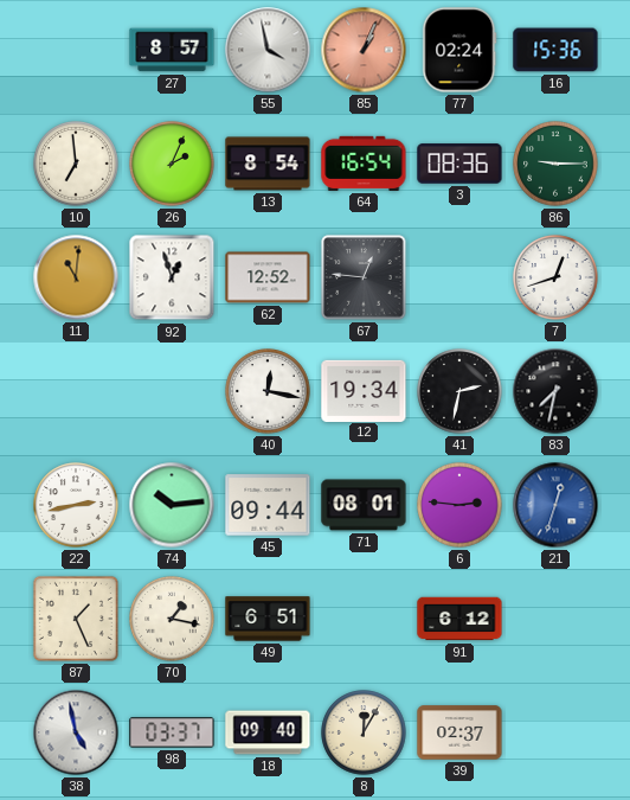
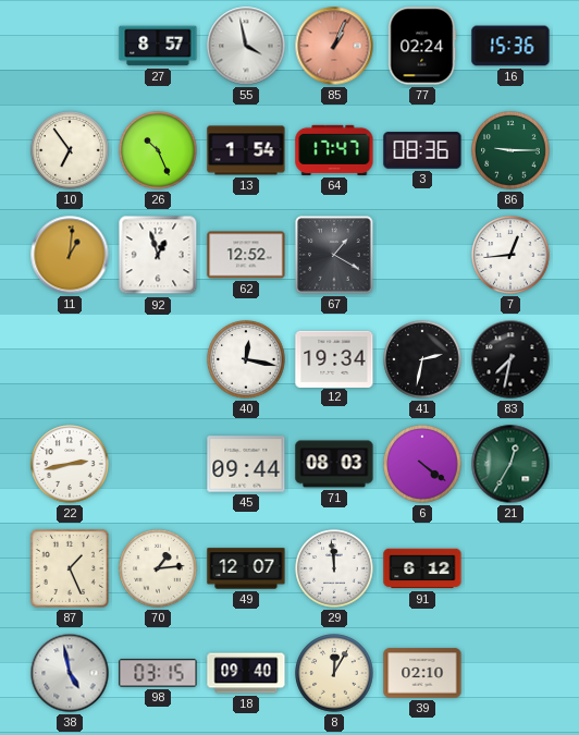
10: 6:59 -> 6:54
26: 2:04 -> 10:26
13: 8:54 -> 1:54
64: 16:54 -> 17:47
11: 11:01 -> 1:01
67: 12:46 -> 1:20
7: 12:42 -> 12:44
74: 10:14 -> none
71: 08:01 -> 08:03
6: 2:46 -> 4:21
21: 12:33 -> 12:35
21 dial: blue -> green
70: 1:17 -> 1:14
49: 6:51 -> 12:07
29: none -> 11:59
98: 03:37 -> 03:15
39: 02:37 -> 02:10
